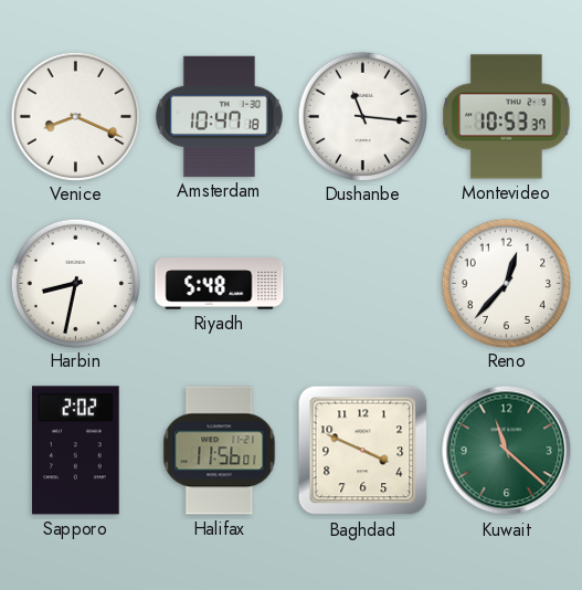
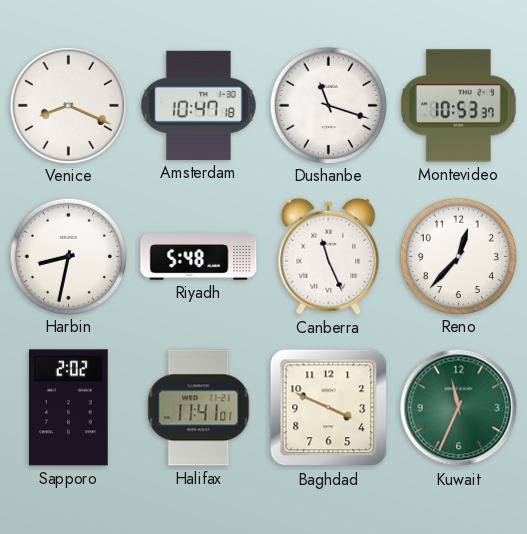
Dushanbe: 11:16 -> 11:18
Canberra: none -> 11:26
Halifax: 11:56 -> 11:41
Kuwait: 11:22 -> 11:34
